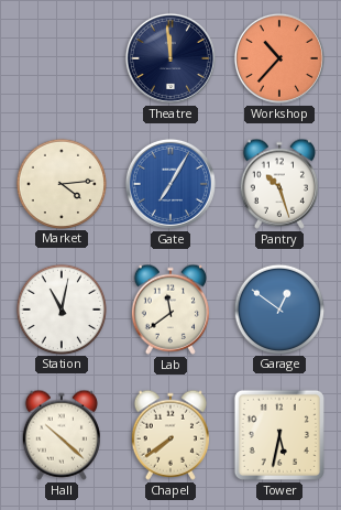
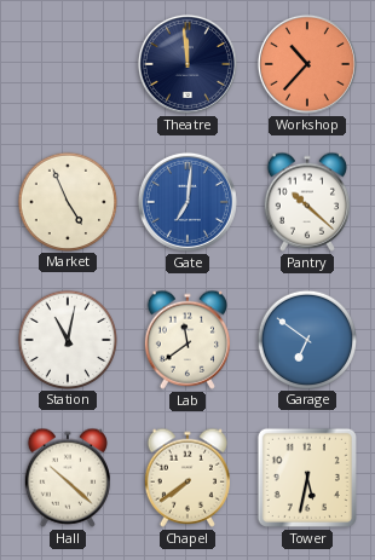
Market: 4:14 -> 4:56
Gate: 7:05 -> 7:01
Pantry: 10:27 -> 10:22
Garage: 12:51 -> 6:51
